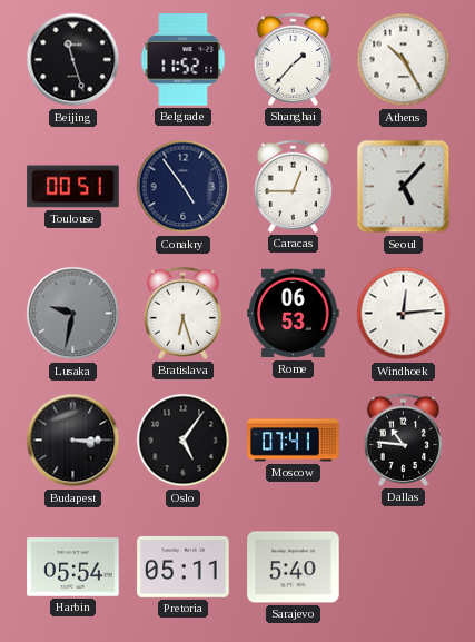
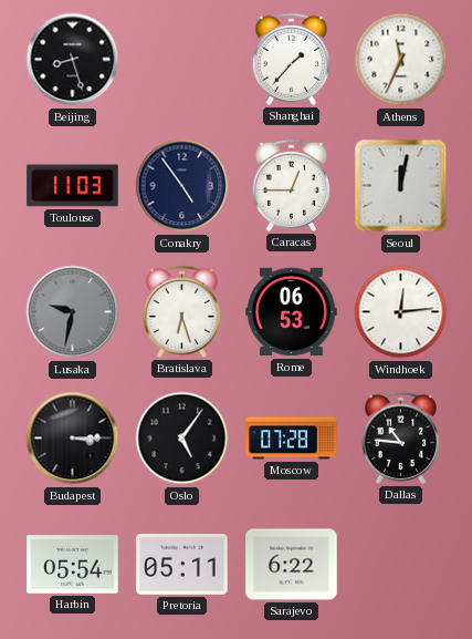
Beijing: 11:27 -> 8:27
Belgrade: 11:52 -> none
Athens: 10:25 -> 11:34
Toulouse: 00:51 -> 11:03
Seoul: 5:07 -> 12:02
Moscow: 07:41 -> 07:28
Sarajevo: 5:40 -> 6:22
